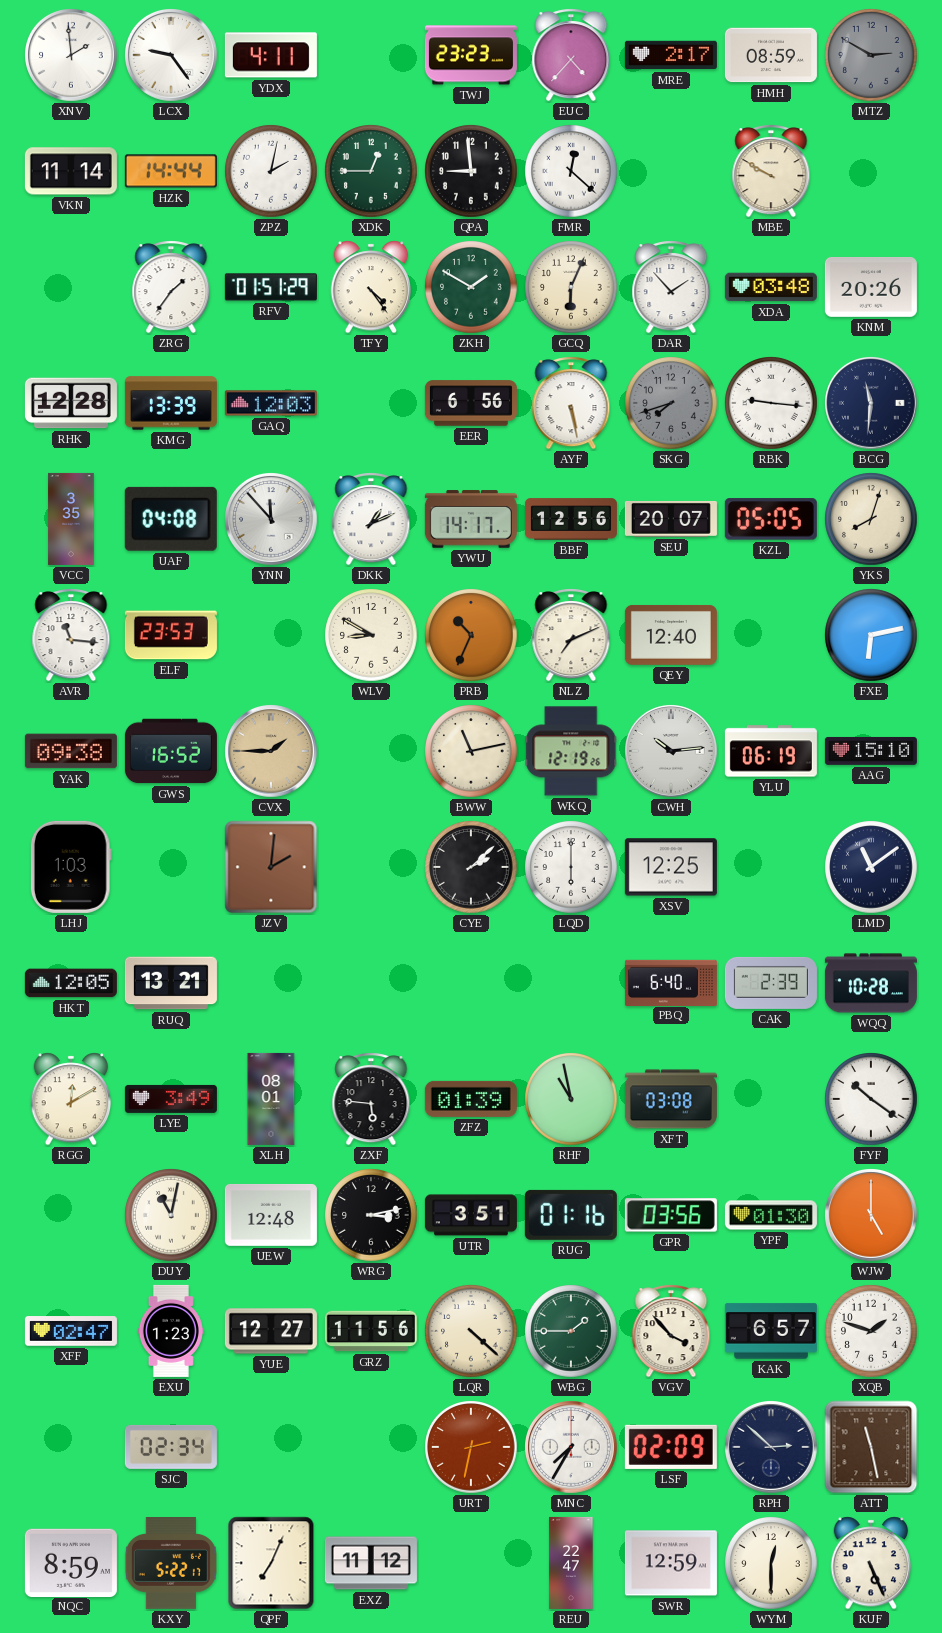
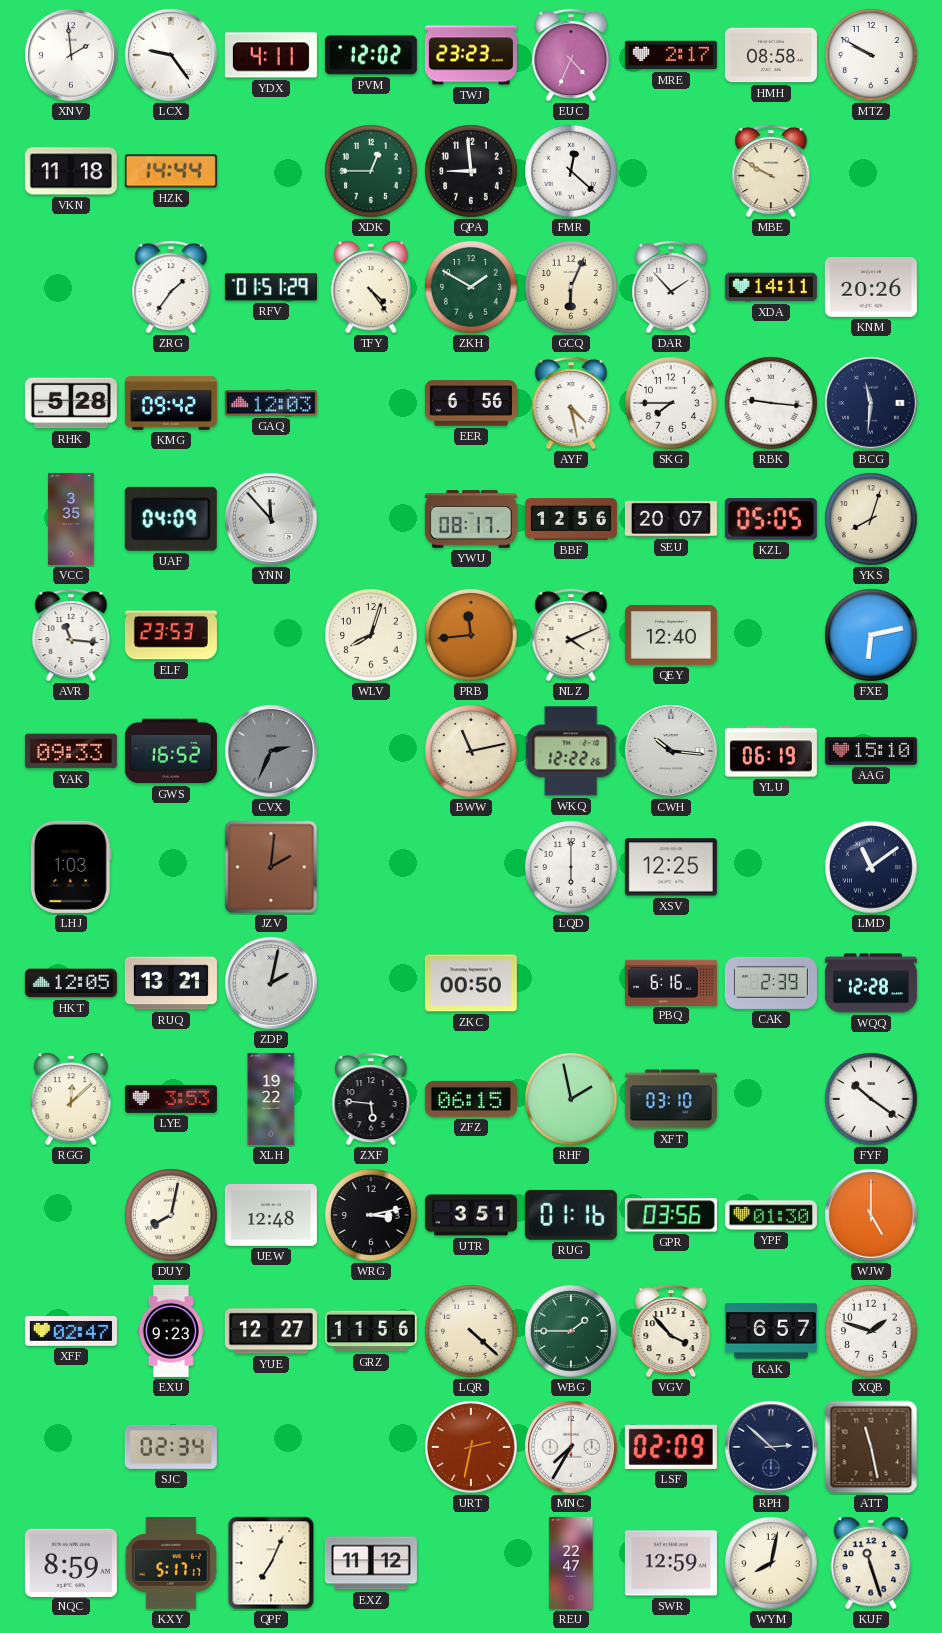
PVM: none -> 12:02
EUC: 4:37 -> 4:34
HMH: 08:59 -> 08:58
MTZ: 2:50 -> 9:50
MTZ dial: grey -> white
VKN: 11:14 -> 11:18
ZPZ: 2:02 -> none
XDA: 03:48 -> 14:11
RHK: 12:28 -> 5:28
KMG: 13:39 -> 09:42
AYF: 5:28 -> 4:28
SKG: 7:42 -> 7:45
SKG dial: grey -> white
UAF: 04:08 -> 04:09
DKK: 1:11 -> none
YWU: 14:17 -> 08:17
WLV: 8:50 -> 8:03
PRB: 10:34 -> 11:44
NLZ: 7:11 -> 4:11
YAK: 09:38 -> 09:33
CVX: 1:45 -> 2:34
CVX dial: champagne -> grey
WKQ: 12:19 -> 12:22
CWH: 10:14 -> 10:16
CYE: 2:08 -> none
ZDP: none -> 2:02
ZKC: none -> 00:50
PBQ: 6:40 -> 6:16
WQQ: 10:28 -> 12:28
RGG: 12:10 -> 12:08
LYE: 3:49 -> 3:53
XLH: 08:01 -> 19:22
ZFZ: 01:39 -> 06:15
RHF: 10:58 -> 1:58
XFT: 03:08 -> 03:10
DUY: 11:02 -> 8:02
EXU: 1:23 -> 9:23
KXY: 5:22 -> 5:17
WYM: 12:30 -> 8:02
KUF: 5:26 -> 11:27
